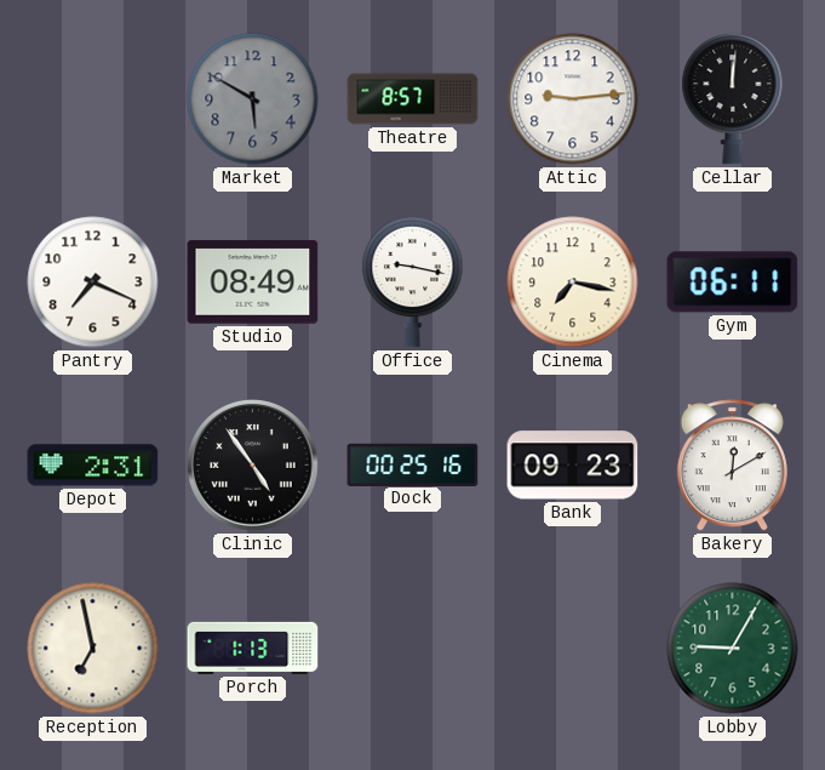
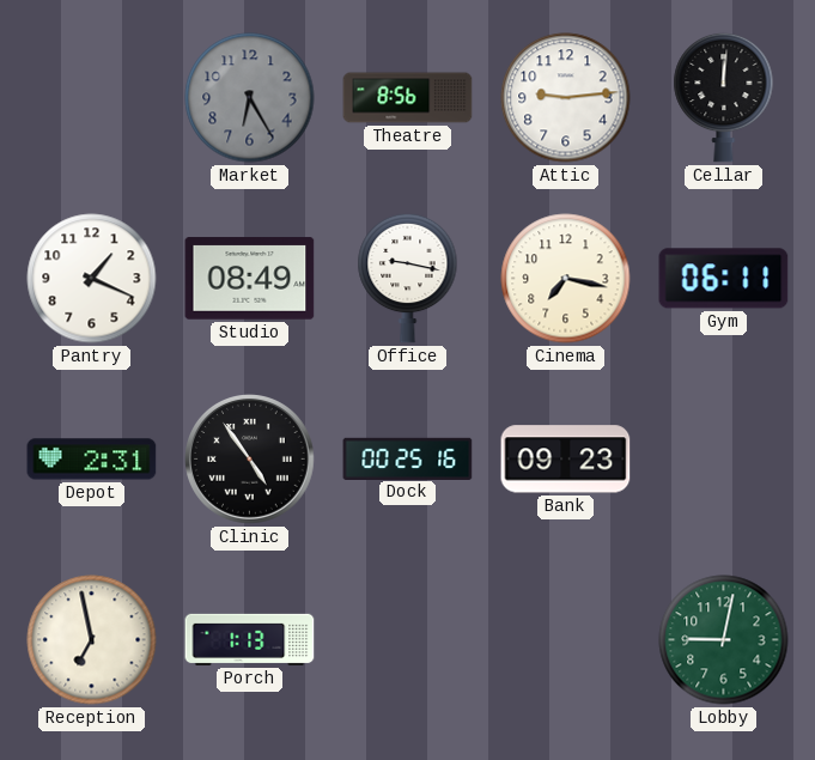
Market: 5:50 -> 6:25
Theatre: 8:57 -> 8:56
Pantry: 7:19 -> 1:19
Bakery: 12:10 -> none
Lobby: 9:05 -> 9:02
